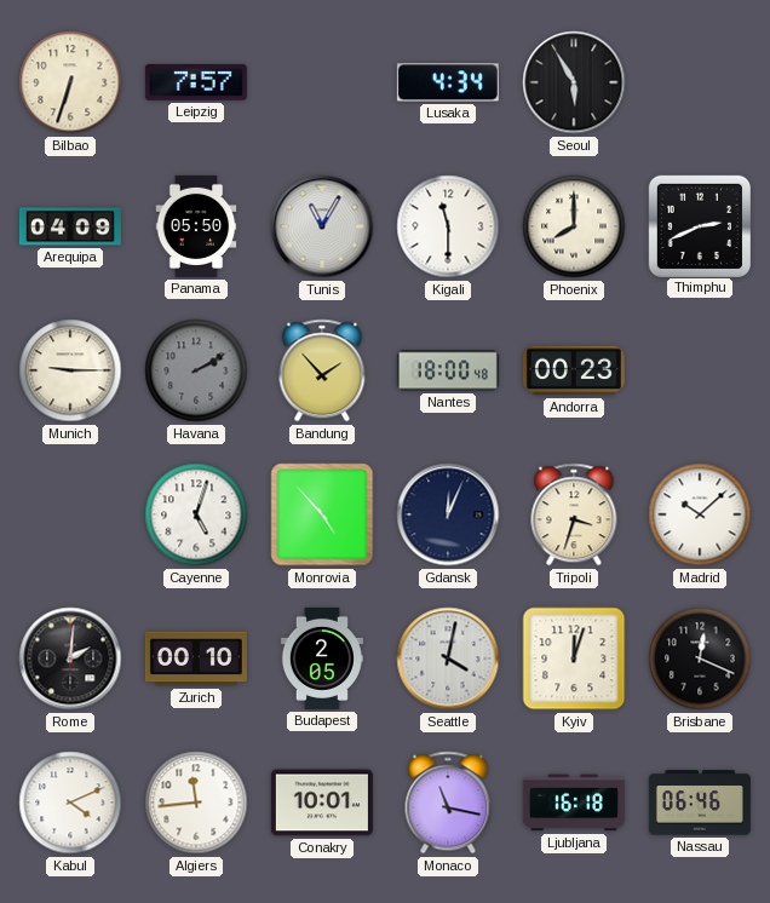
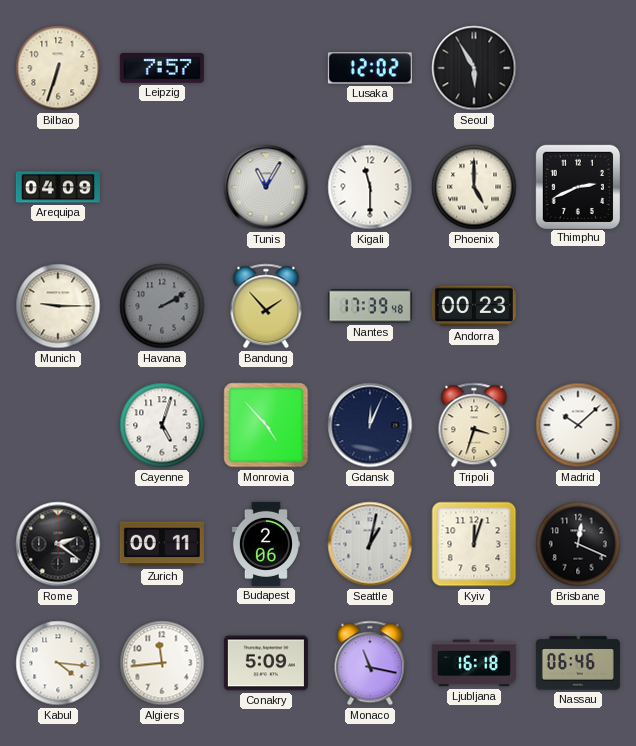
Lusaka: 4:34 -> 12:02
Panama: 05:50 -> none
Phoenix: 8:00 -> 5:00
Nantes: 18:00 -> 17:39
Rome: 2:01 -> 2:21
Zurich: 00:10 -> 00:11
Budapest: 2:05 -> 2:06
Seattle: 4:02 -> 1:02
Kabul: 4:11 -> 4:16
Conakry: 10:01 -> 5:09
